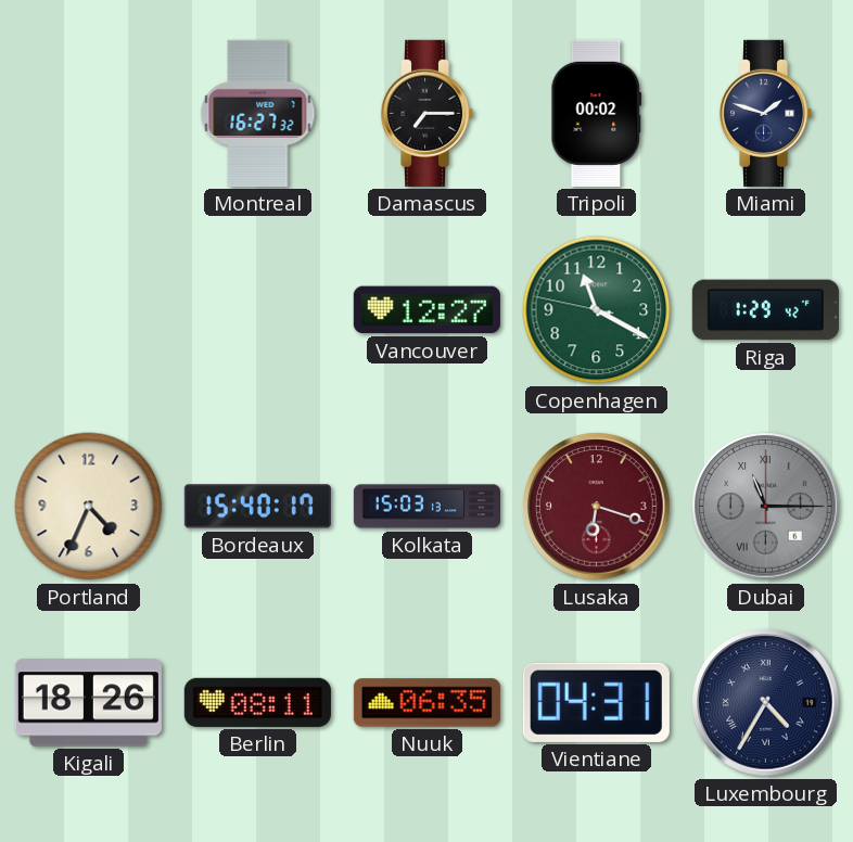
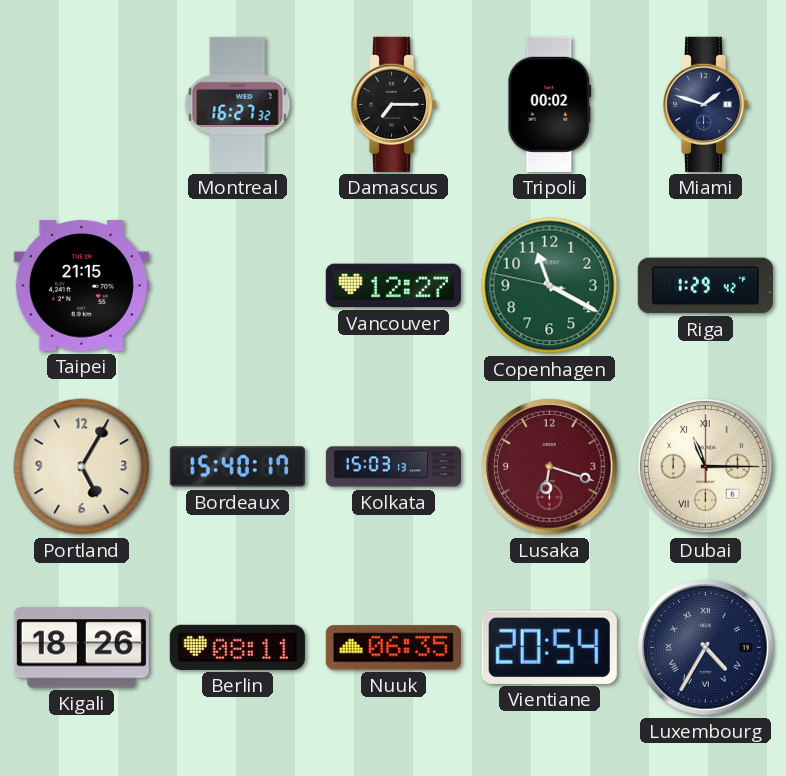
Taipei: none -> 21:15
Portland: 4:34 -> 5:05
Dubai dial: grey -> cream
Vientiane: 04:31 -> 20:54
